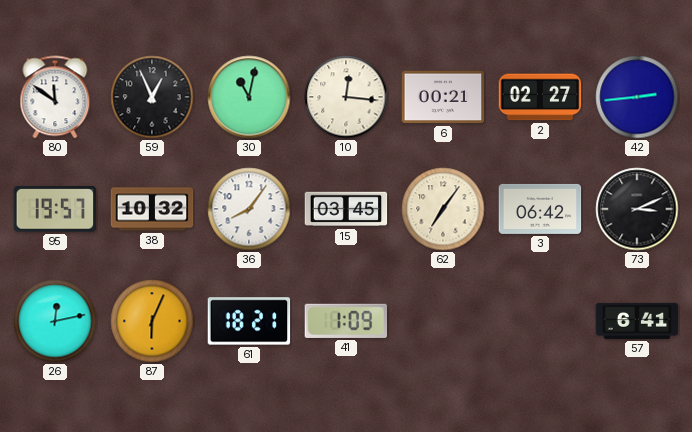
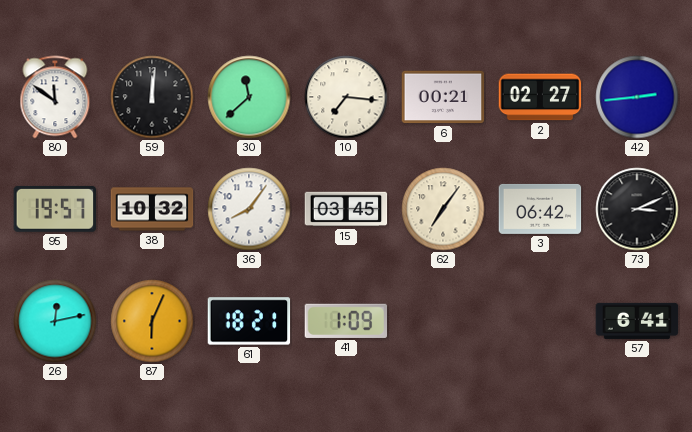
59: 12:56 -> 12:01
30: 11:02 -> 11:38
10: 12:16 -> 7:16
